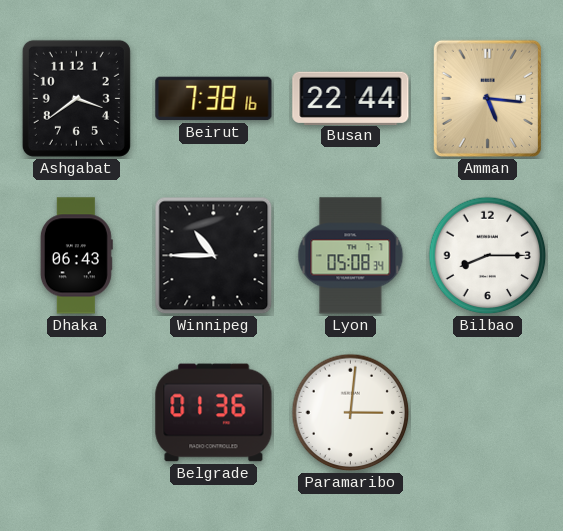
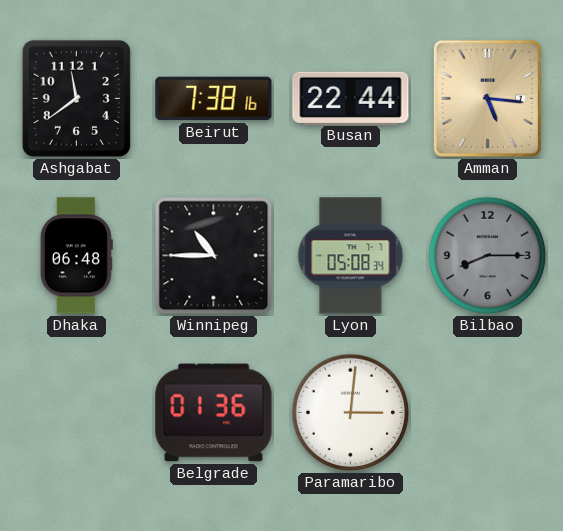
Ashgabat: 3:39 -> 11:39
Dhaka: 06:43 -> 06:48
Bilbao dial: white -> grey
